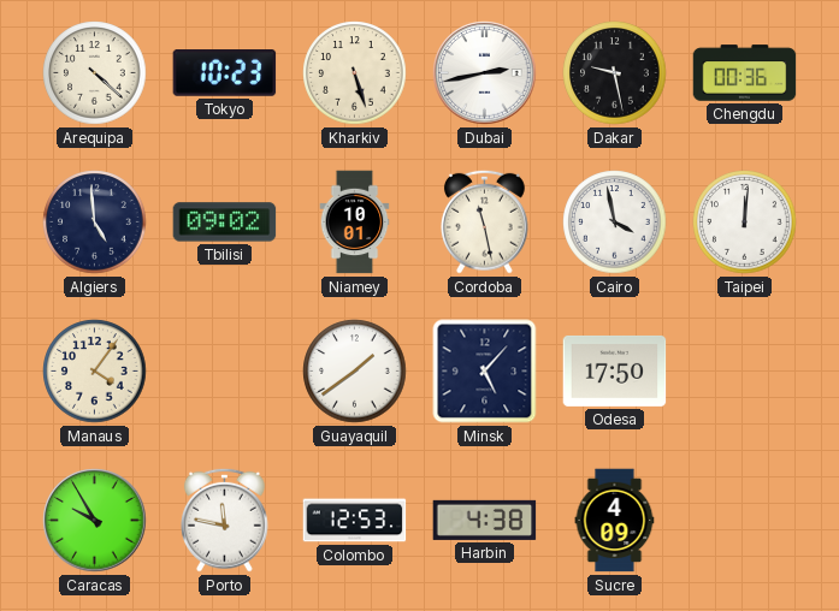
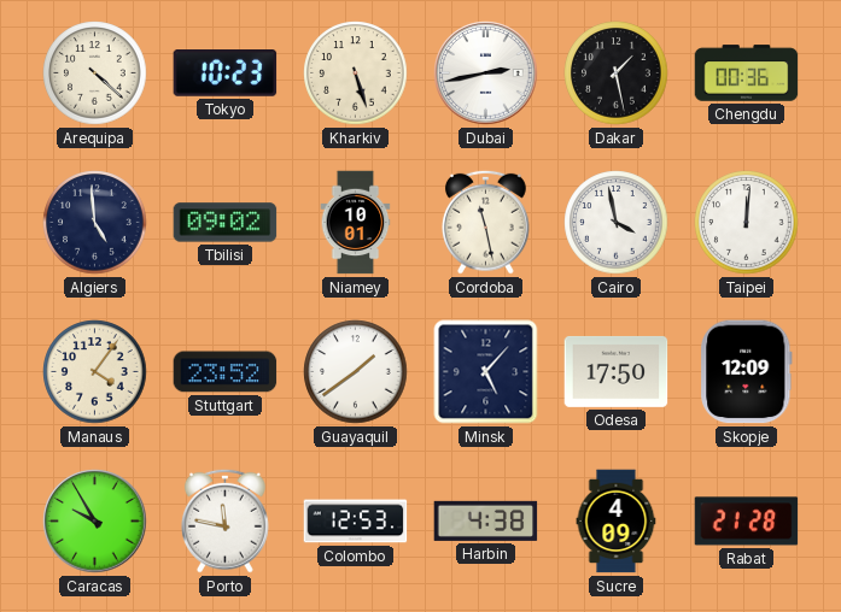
Dakar: 9:28 -> 1:28
Stuttgart: none -> 23:52
Skopje: none -> 12:09
Rabat: none -> 21:28
